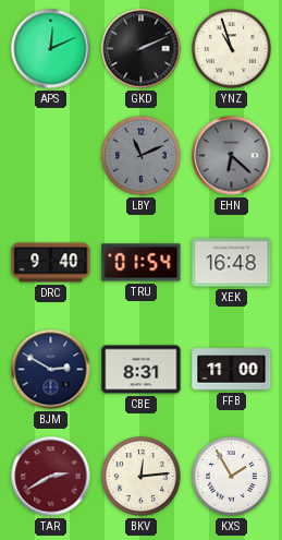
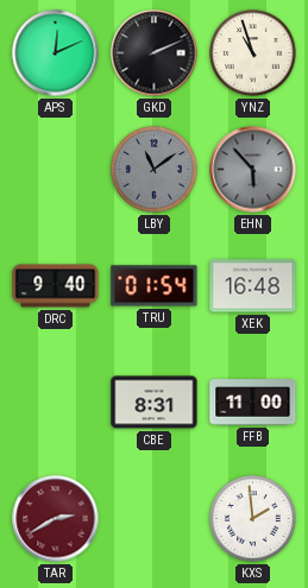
LBY: 11:11 -> 11:09
EHN: 6:22 -> 5:53
BJM: 2:50 -> none
BKV: 12:14 -> none
KXS: 1:55 -> 1:59
